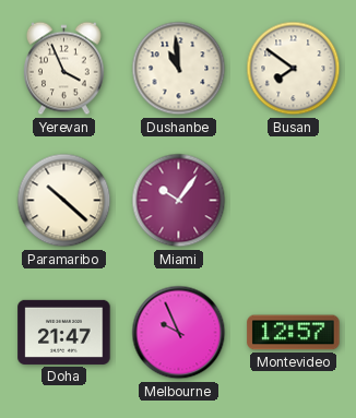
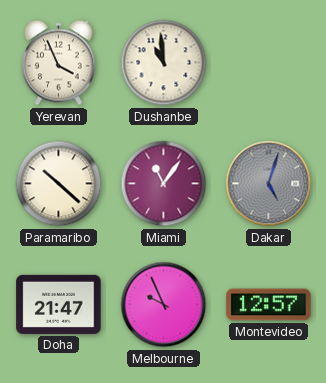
Busan: 7:51 -> none
Miami: 10:06 -> 11:06
Dakar: none -> 5:03
